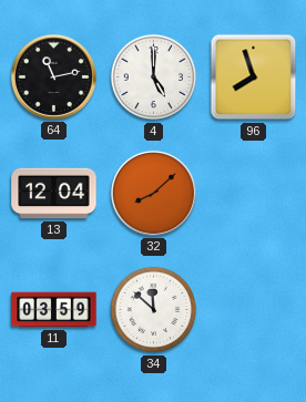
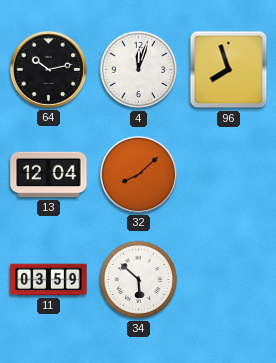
64: 11:13 -> 10:13
4: 5:00 -> 12:03
34: 11:52 -> 5:52
